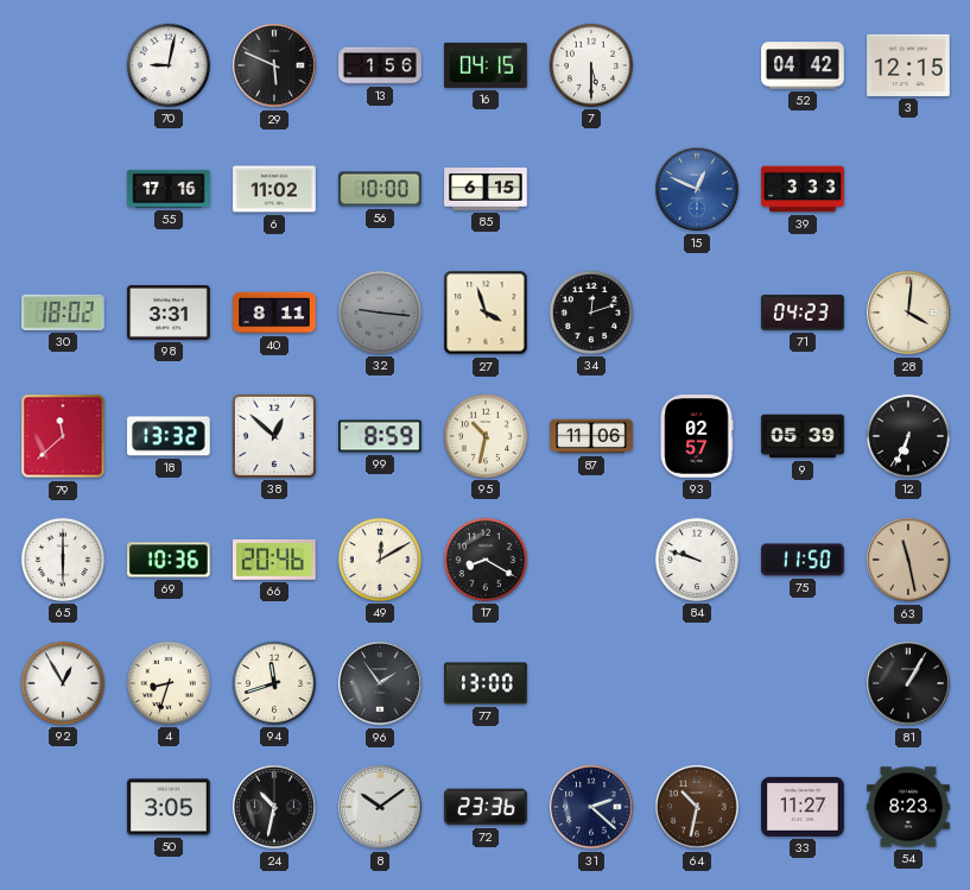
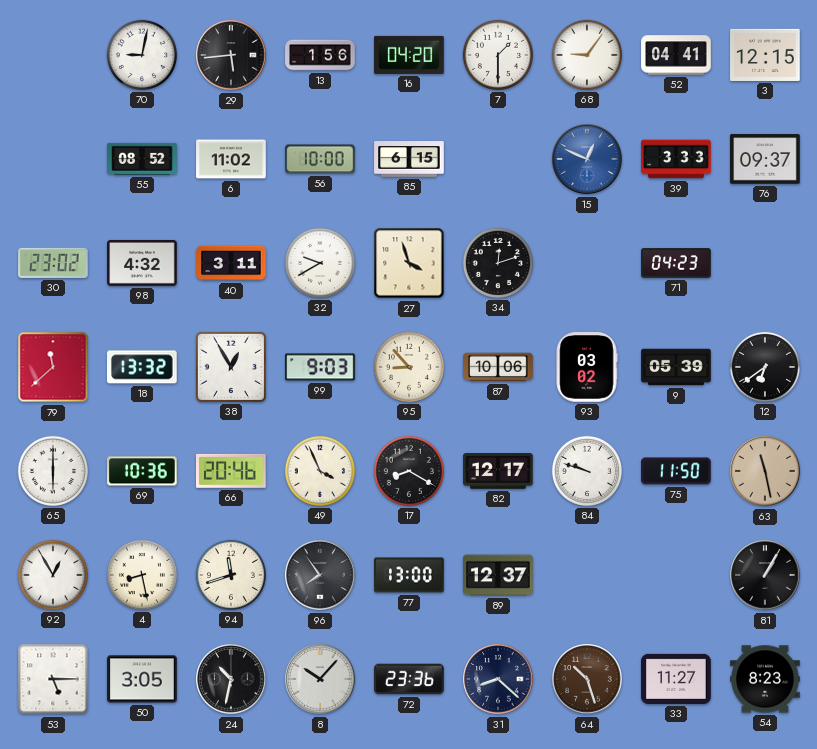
29: 5:49 -> 5:44
16: 04:15 -> 04:20
7: 5:30 -> 1:30
68: none -> 9:06
52: 04:42 -> 04:41
55: 17:16 -> 08:52
76: none -> 09:37
30: 18:02 -> 23:02
98: 3:31 -> 4:32
40: 8:11 -> 3:11
32: 9:16 -> 9:40
32 dial: grey -> white
28: 4:01 -> none
38: 12:52 -> 12:55
99: 8:59 -> 9:03
95: 10:32 -> 8:53
87: 11:06 -> 10:06
93: 02:57 -> 03:02
12: 6:34 -> 6:39
49: 12:10 -> 3:56
82: none -> 12:17
4: 8:33 -> 8:28
96: 1:54 -> 7:54
89: none -> 12:37
53: none -> 5:15
8: 10:09 -> 10:07
31: 2:22 -> 8:22
64: 10:32 -> 10:27
